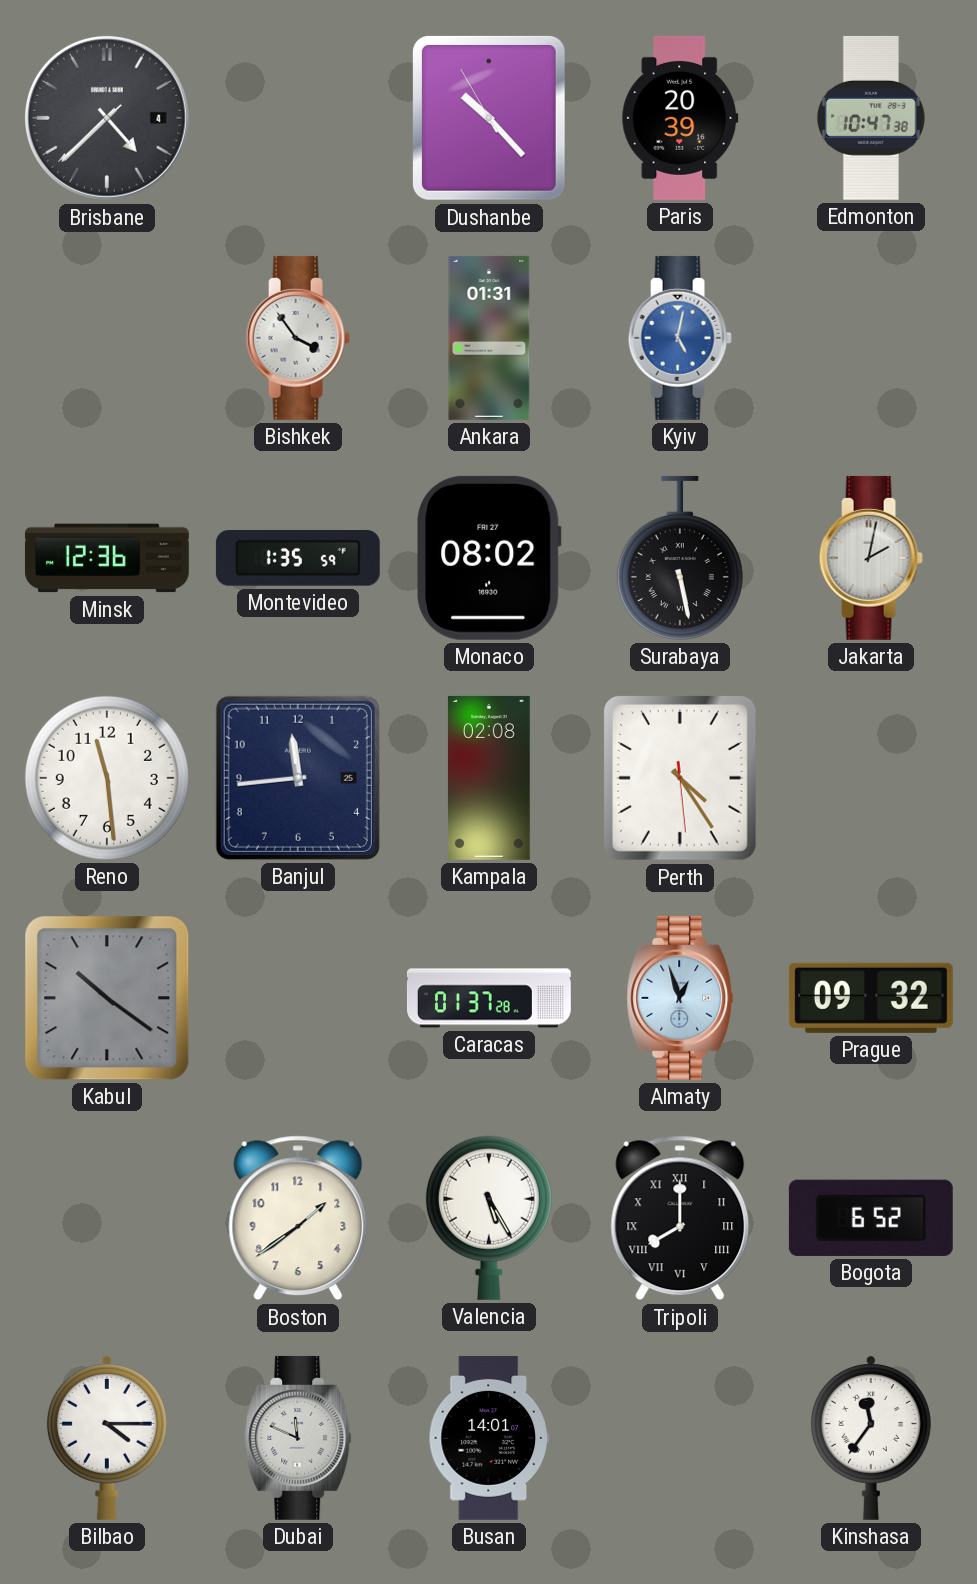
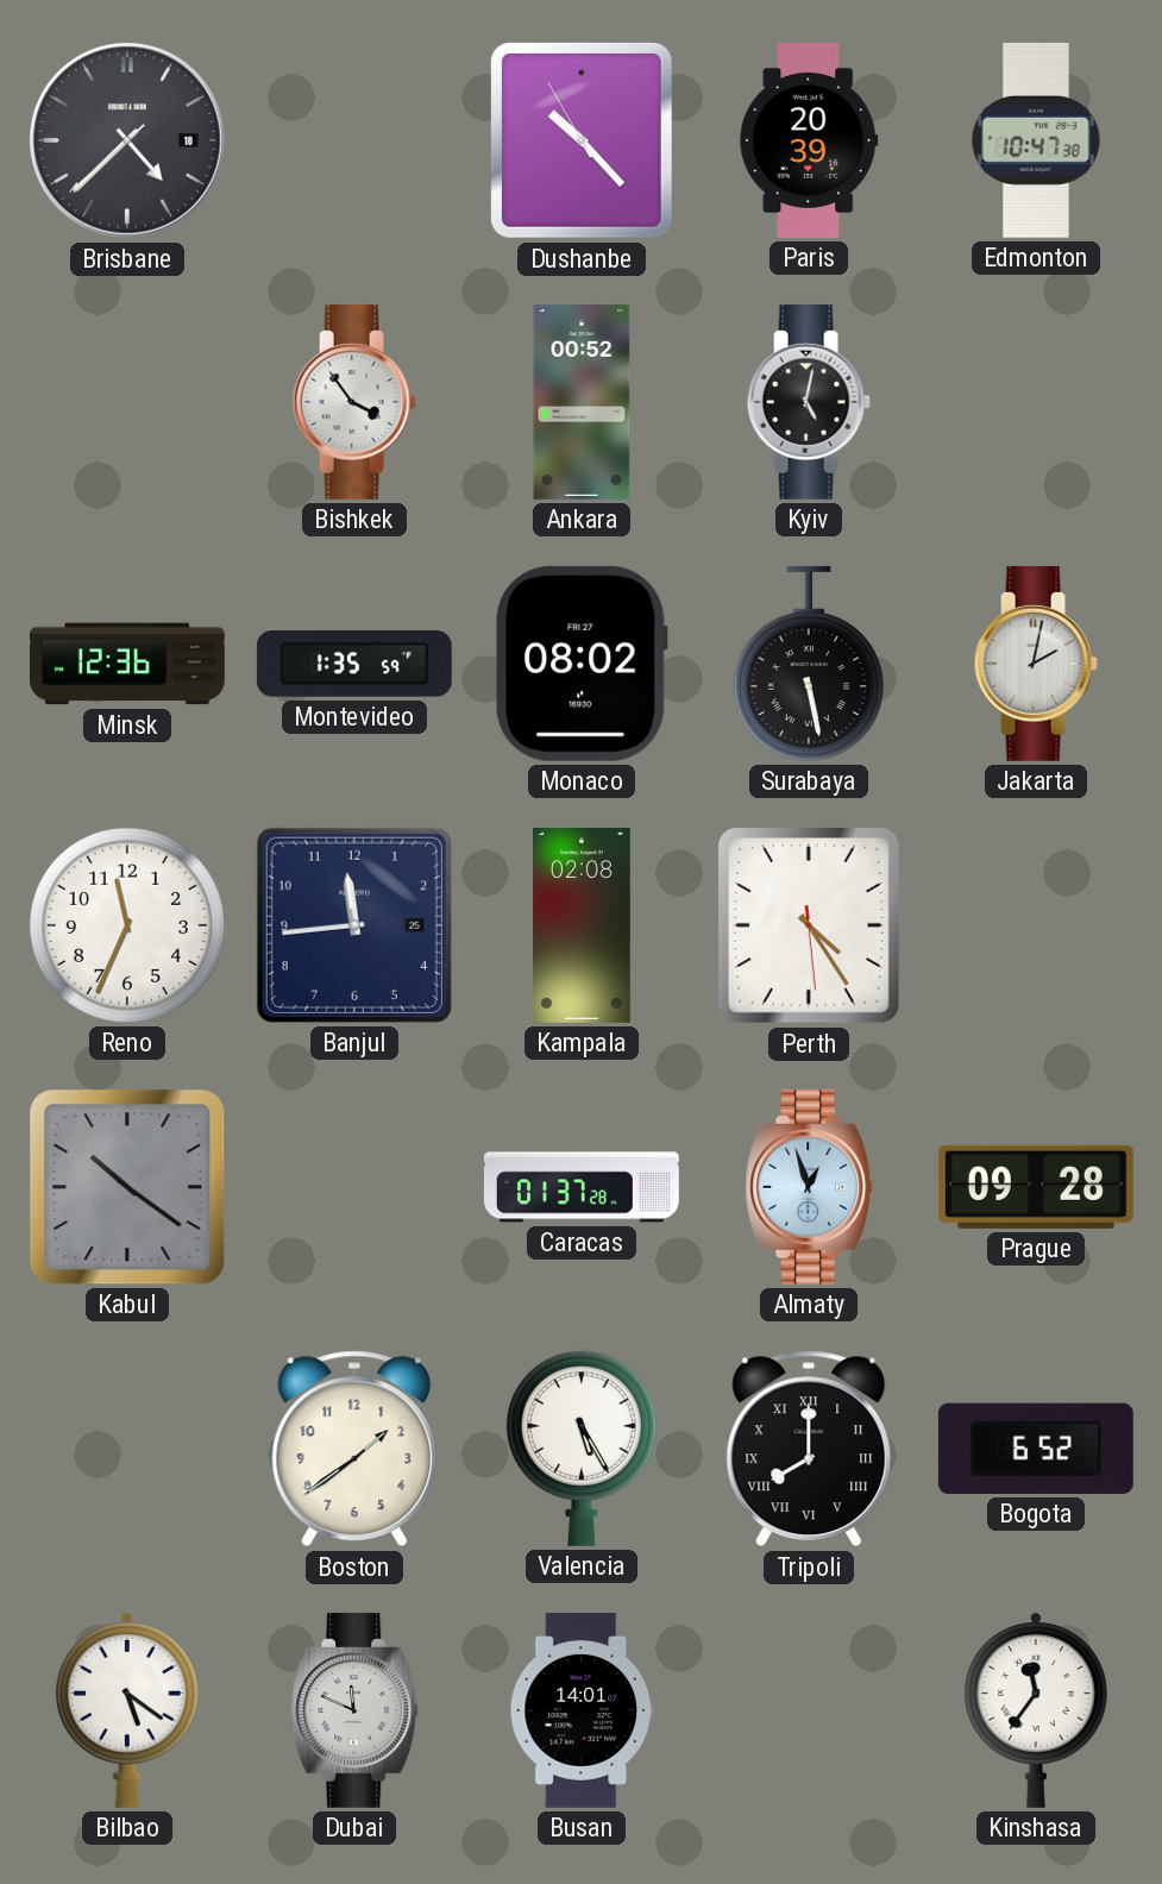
Brisbane date: 4 -> 18
Ankara: 01:31 -> 00:52
Kyiv dial: blue -> black
Reno: 11:29 -> 11:34
Prague: 09:32 -> 09:28
Bilbao: 4:15 -> 5:21
